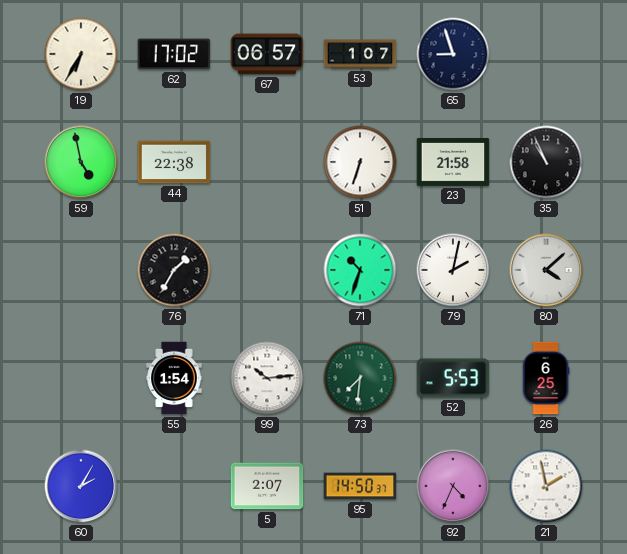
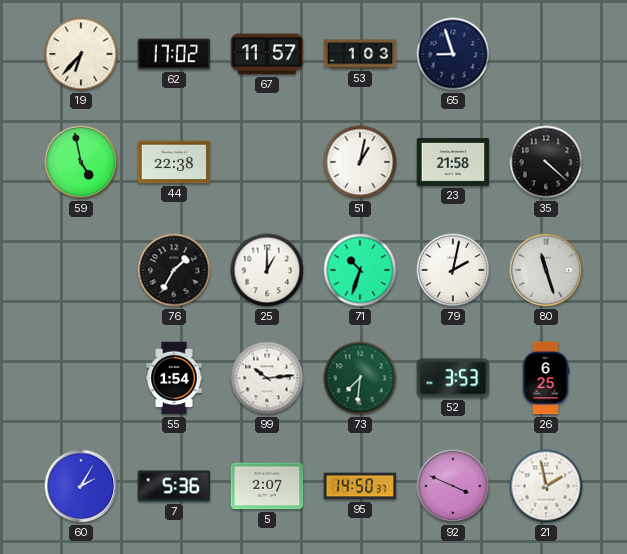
19: 6:35 -> 6:37
67: 06:57 -> 11:57
53: 1:07 -> 1:03
51: 6:33 -> 1:02
35: 10:56 -> 4:22
25: none -> 1:00
80: 4:08 -> 11:27
52: 5:53 -> 3:53
7: none -> 5:36
92: 4:34 -> 3:49
